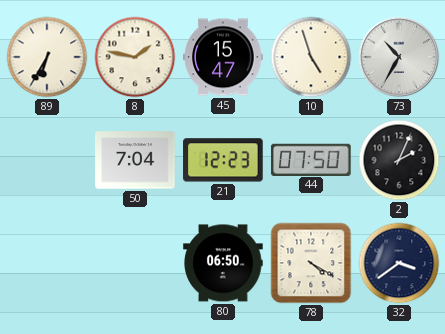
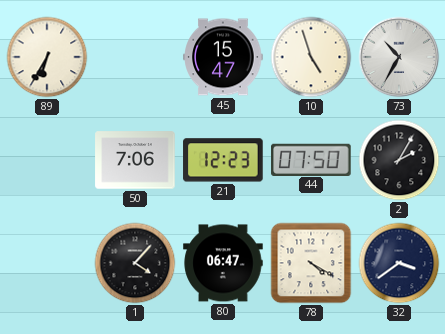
8: 1:47 -> none
50: 7:04 -> 7:06
2: 2:04 -> 2:05
1: none -> 4:07
80: 06:50 -> 06:47
